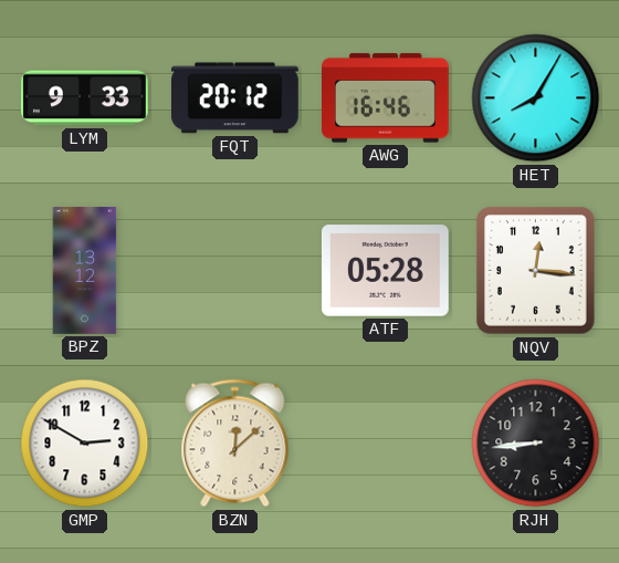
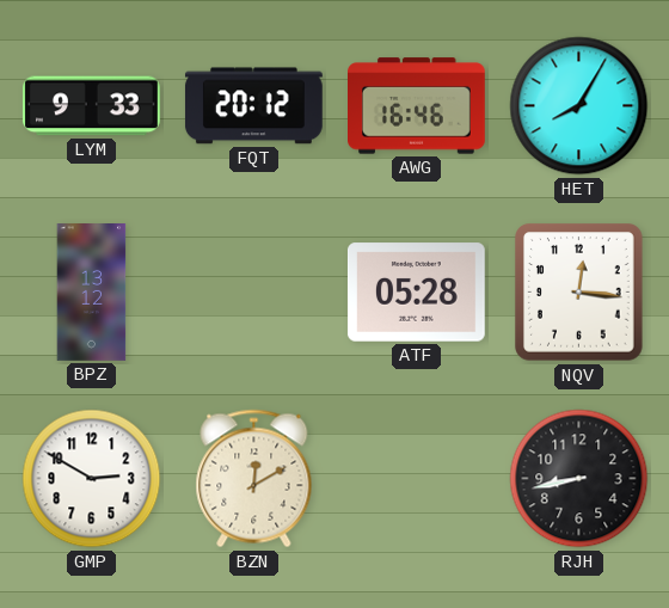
BZN: 12:08 -> 12:10
RJH: 8:44 -> 8:43
